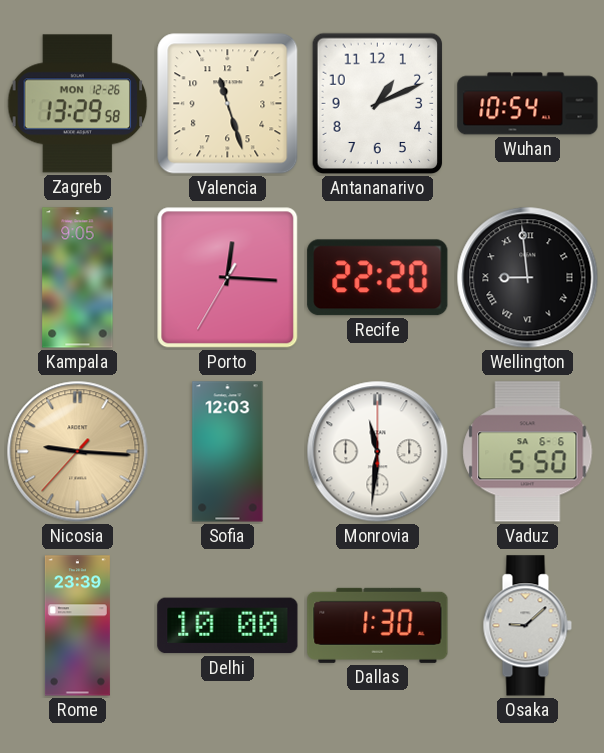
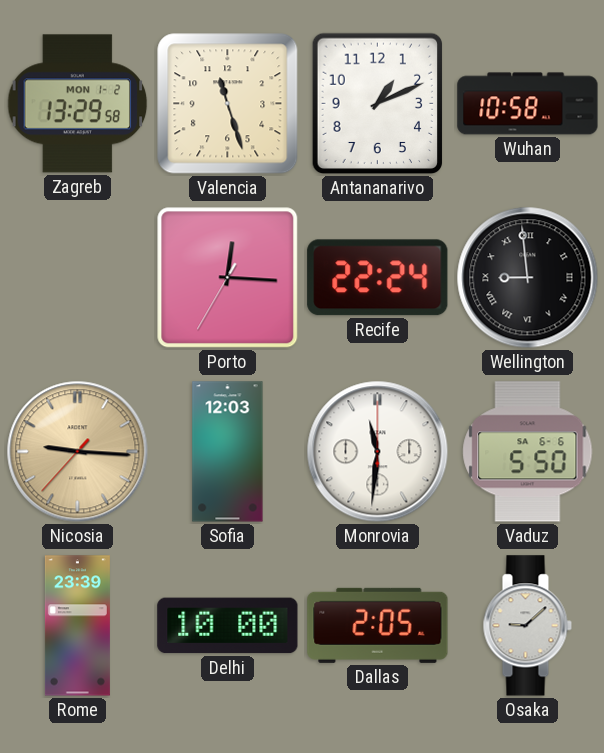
Zagreb date: MON 12-26 -> MON 1-2
Wuhan: 10:54 -> 10:58
Kampala: 9:05 -> none
Recife: 22:20 -> 22:24
Dallas: 1:30 -> 2:05
